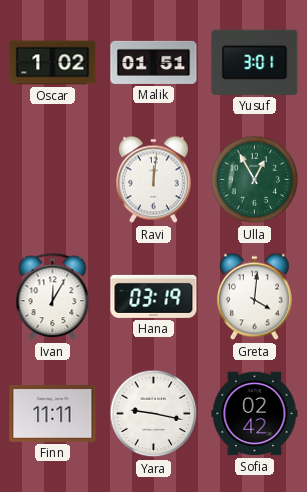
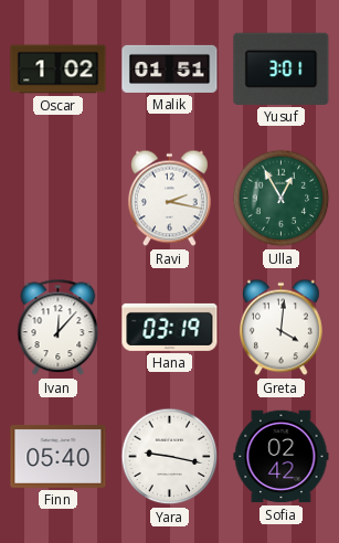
Ravi: 12:01 -> 2:17
Ivan: 12:05 -> 12:07
Finn: 11:11 -> 05:40
